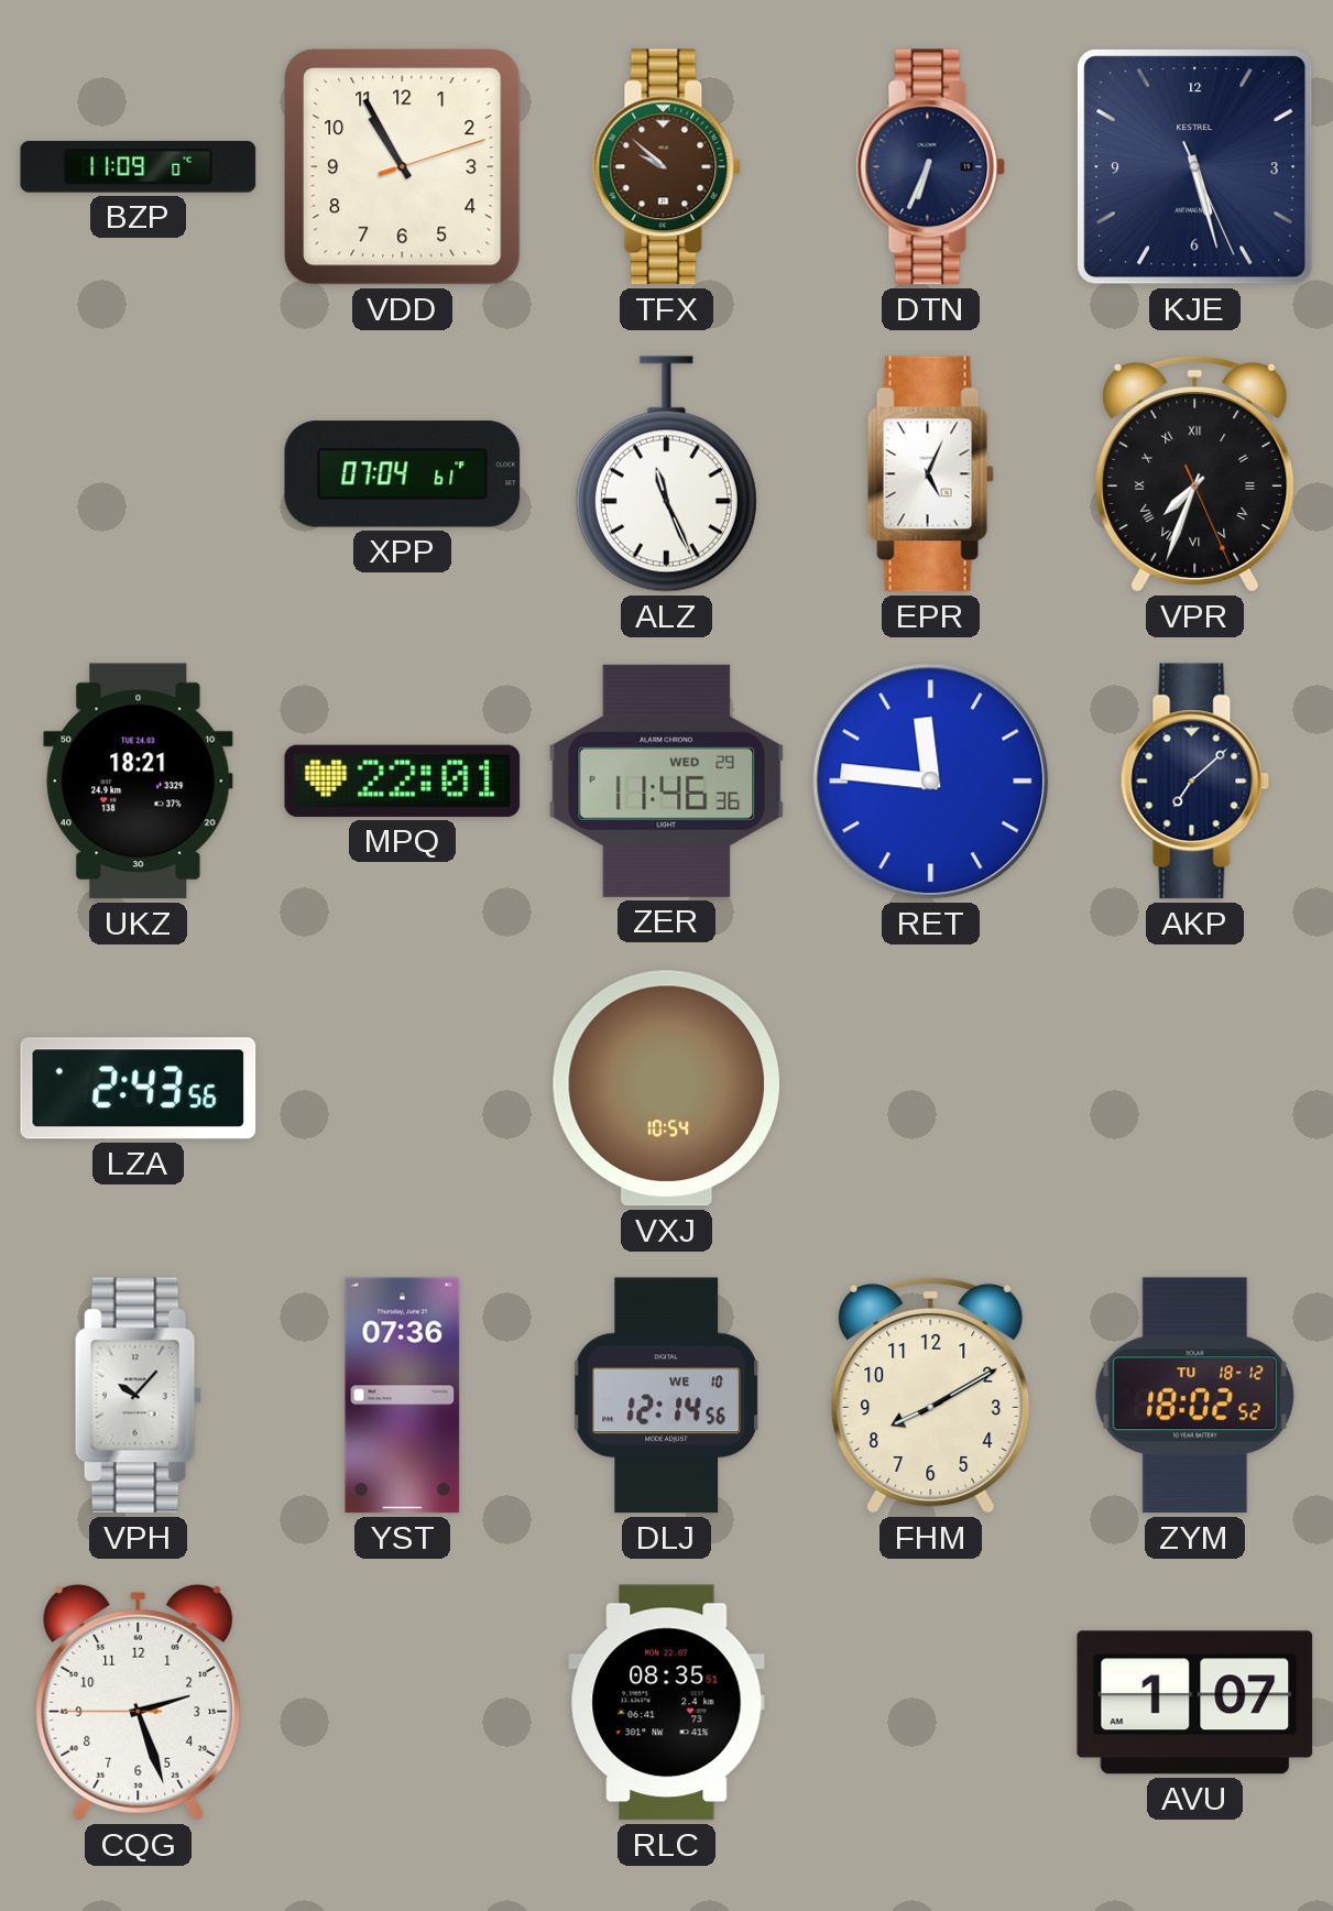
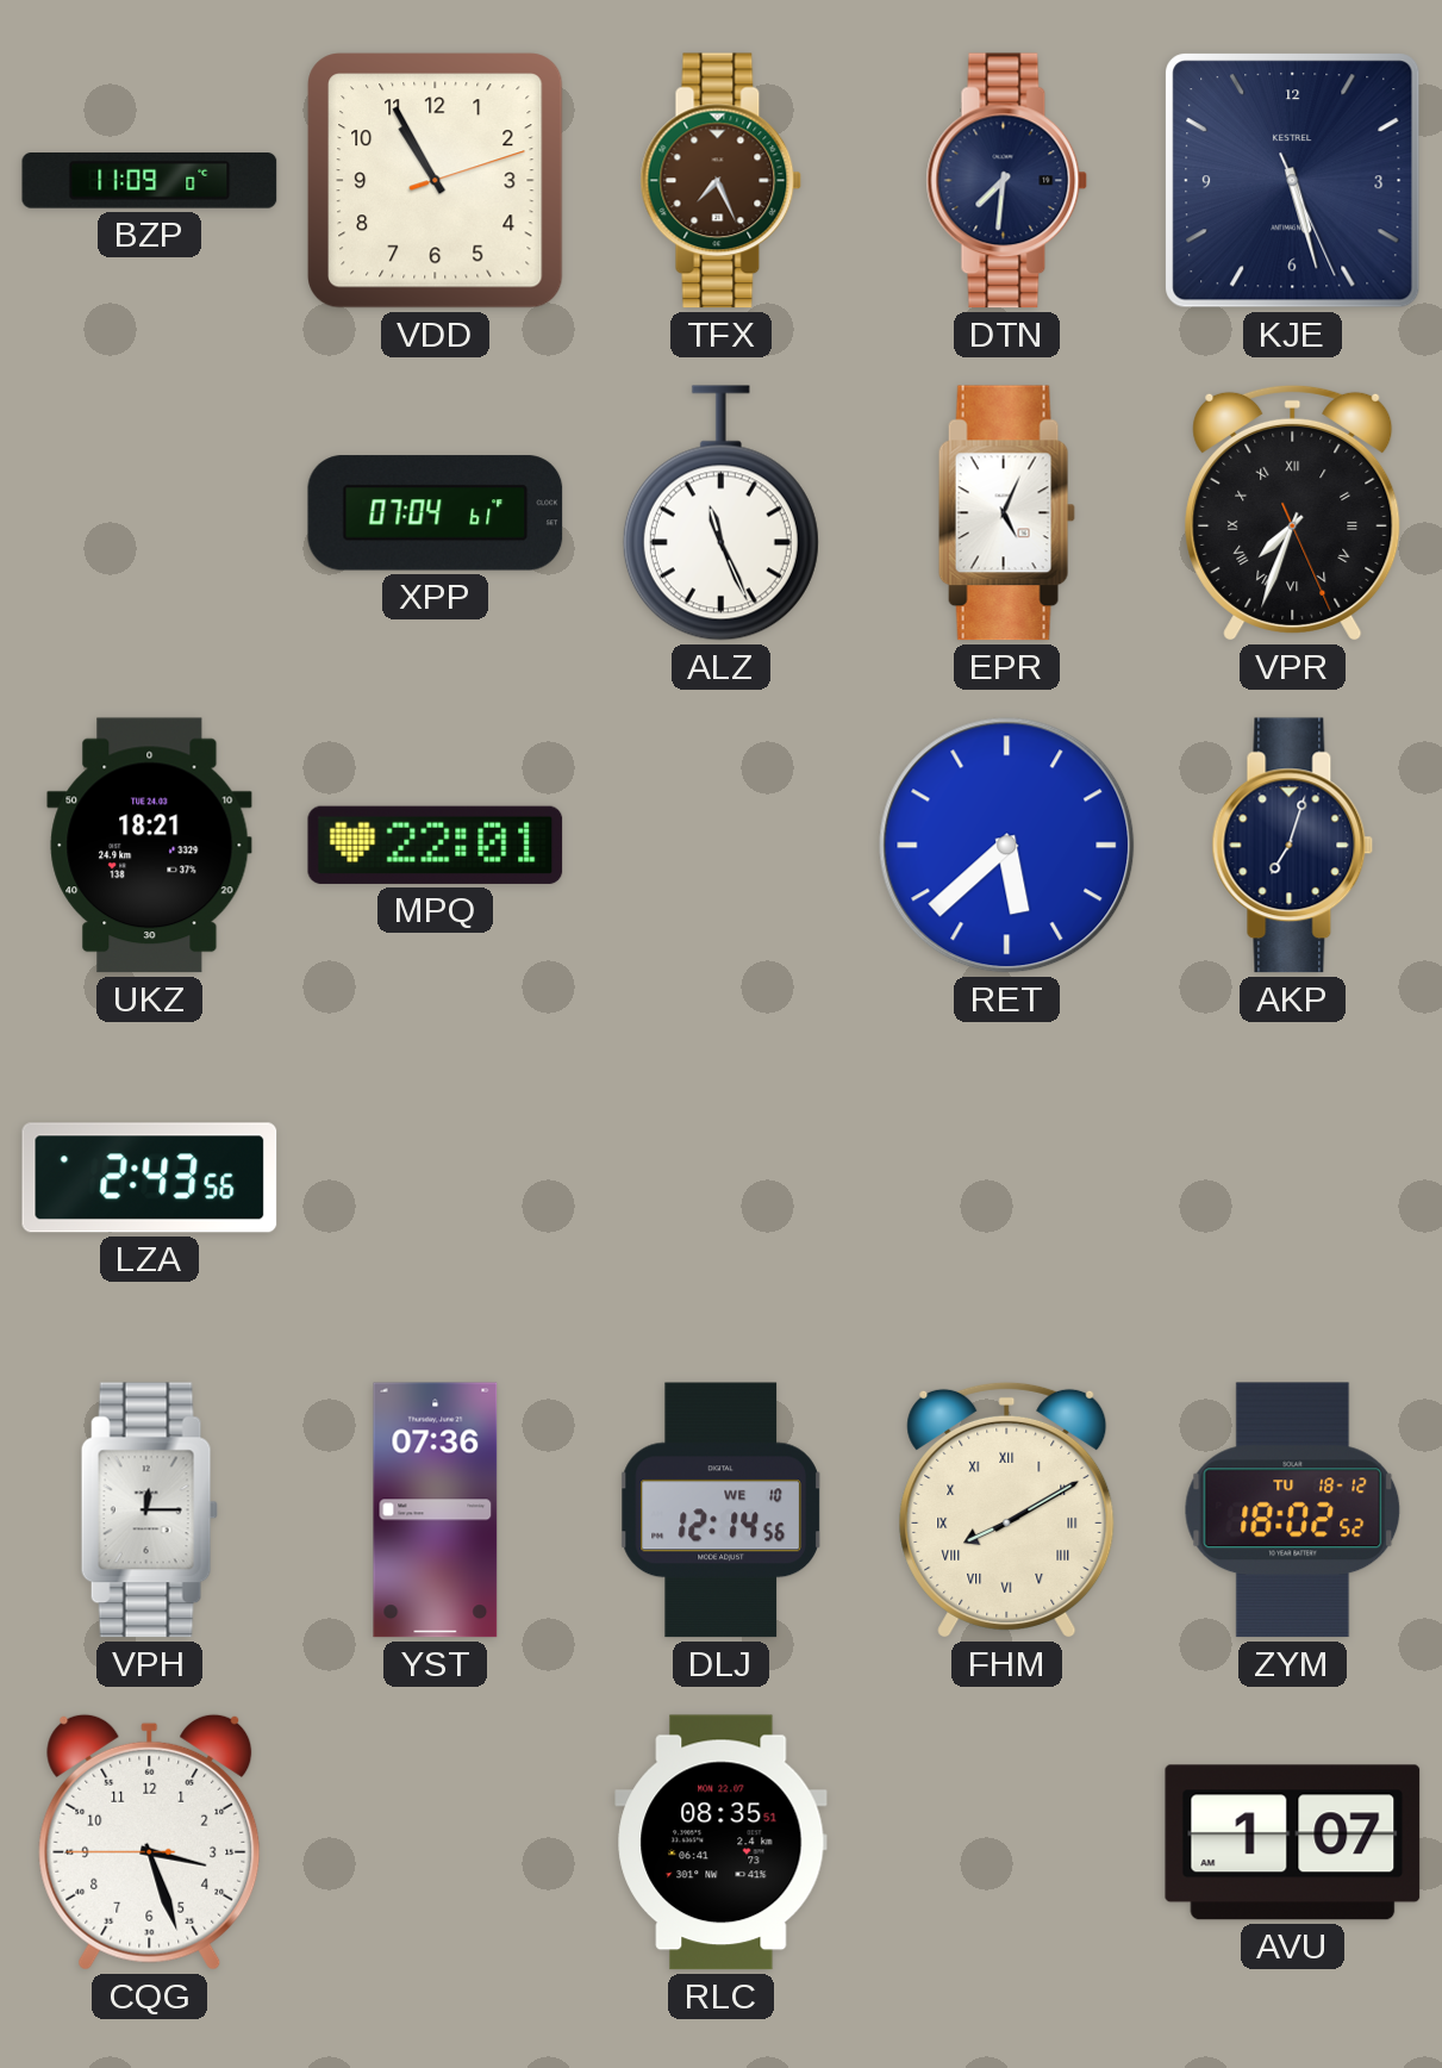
TFX: 9:52 -> 7:26
DTN: 6:34 -> 7:31
ZER: 11:46 -> none
RET: 11:46 -> 5:38
AKP: 7:08 -> 7:03
VXJ: 10:54 -> none
VPH: 10:07 -> 12:15
FHM numerals: Arabic -> Roman
CQG: 2:26 -> 3:26
